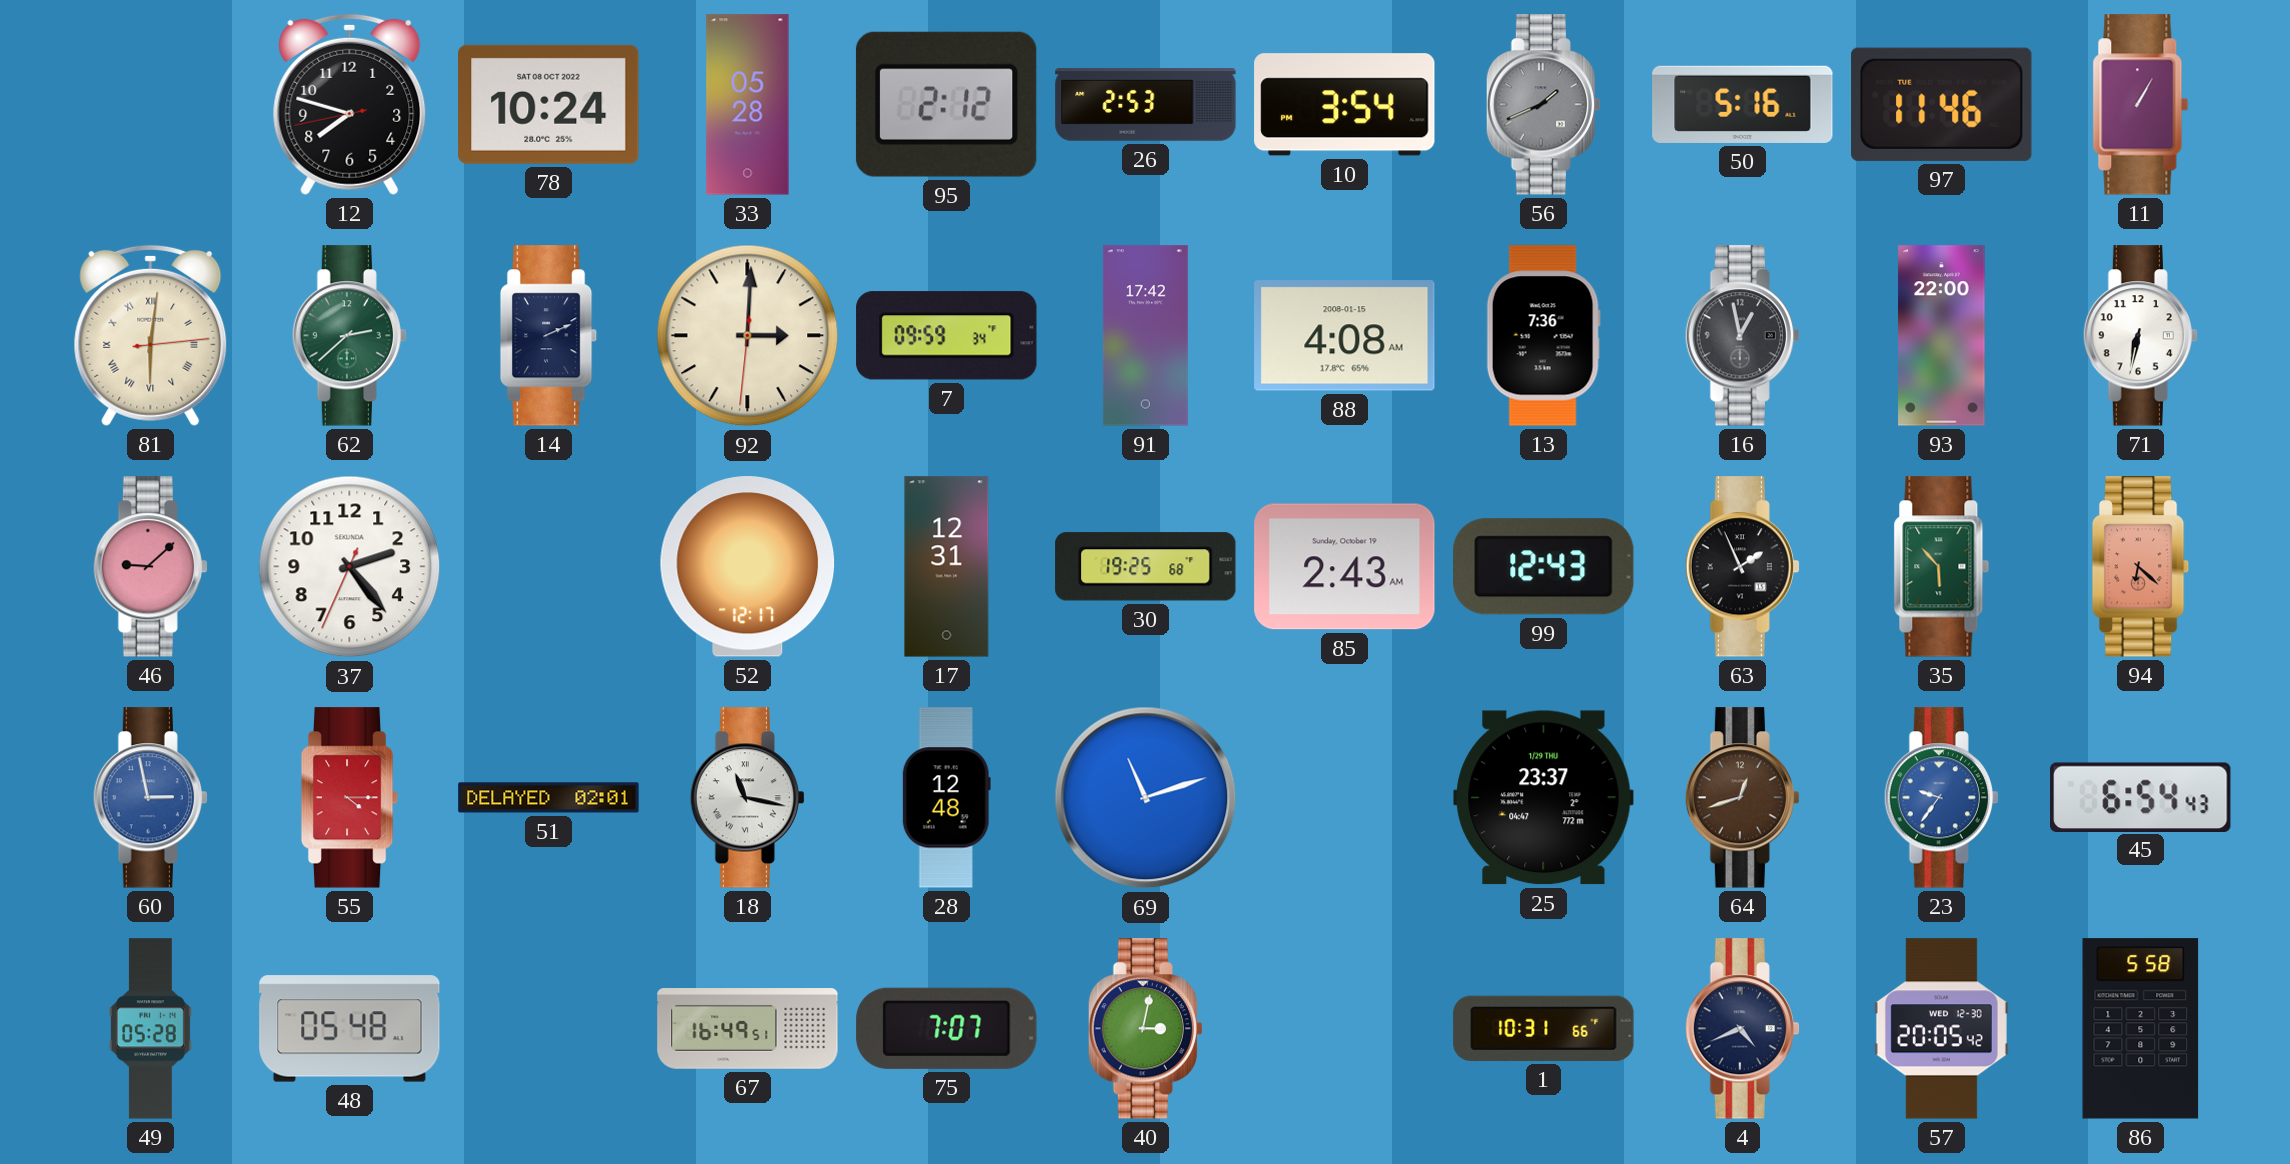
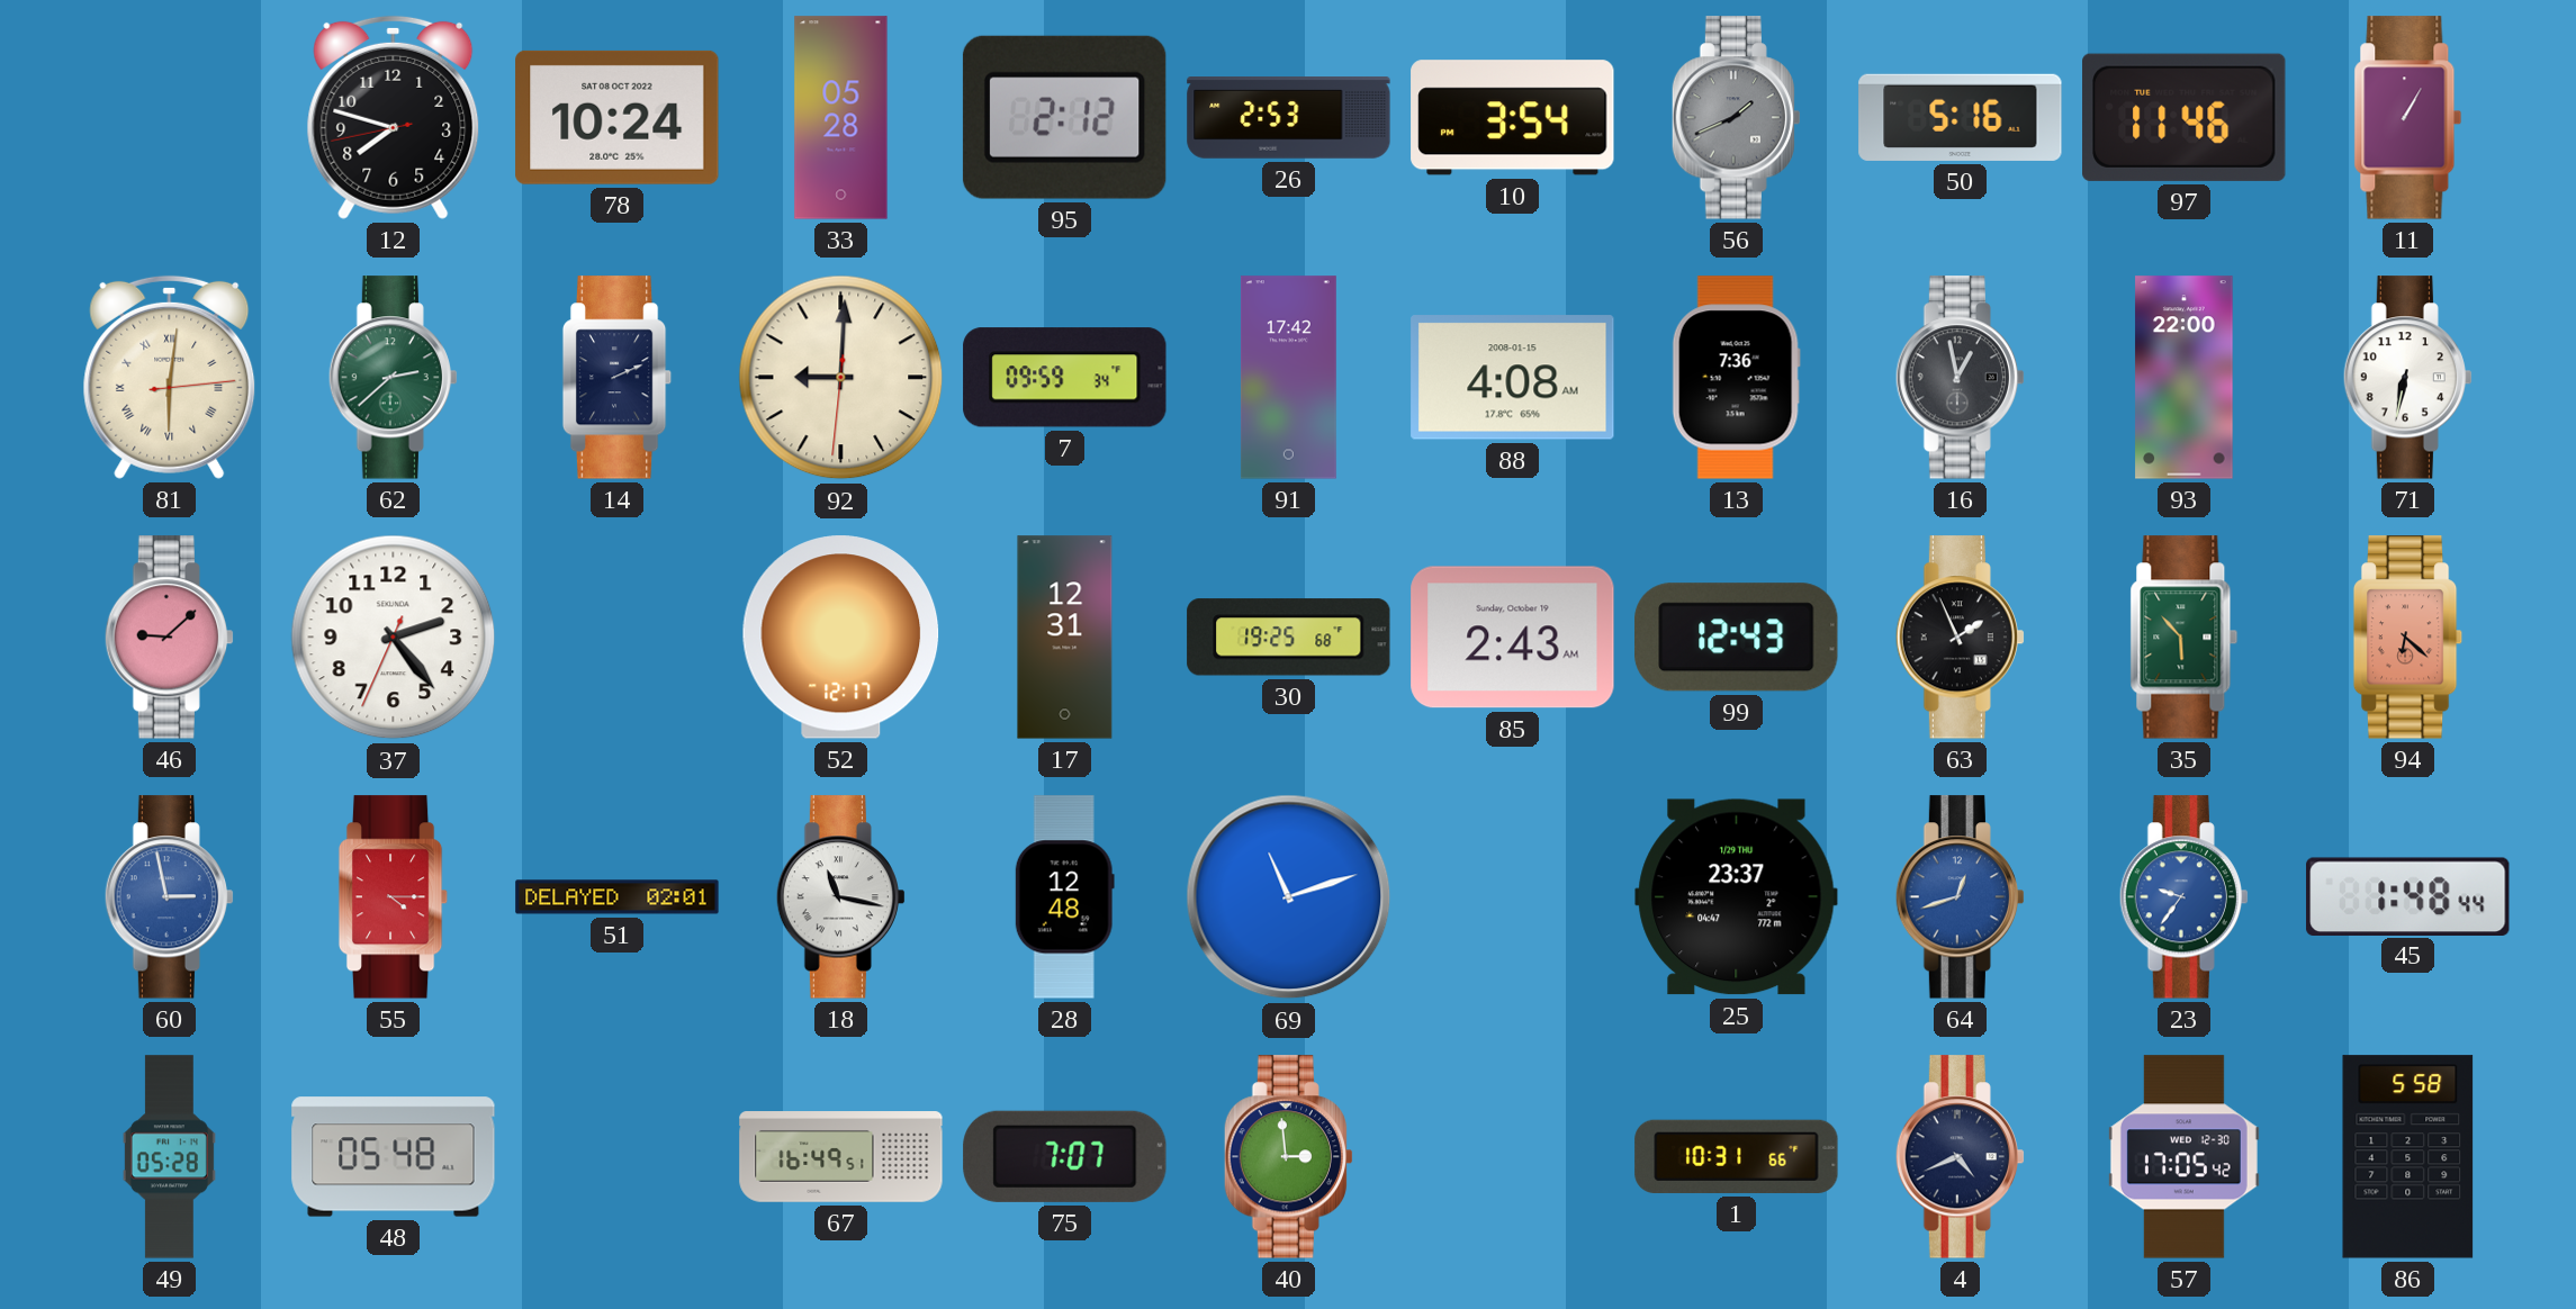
92: 3:00 -> 9:00
64 dial: brown -> blue
45: 6:54 -> 1:48
40: 3:02 -> 2:59
57: 20:05 -> 17:05
